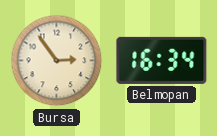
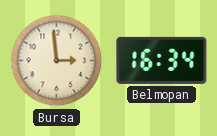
Bursa: 2:54 -> 2:59
